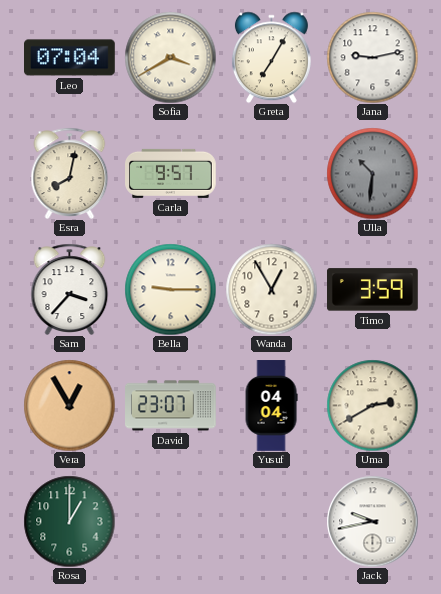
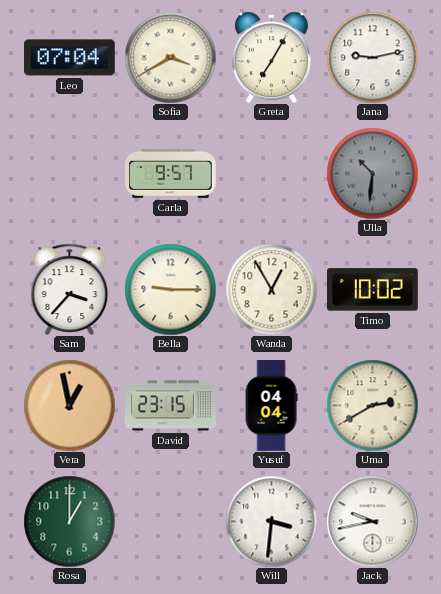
Esra: 8:02 -> none
Timo: 3:59 -> 10:02
Vera: 12:55 -> 12:58
David: 23:07 -> 23:15
Will: none -> 3:31
